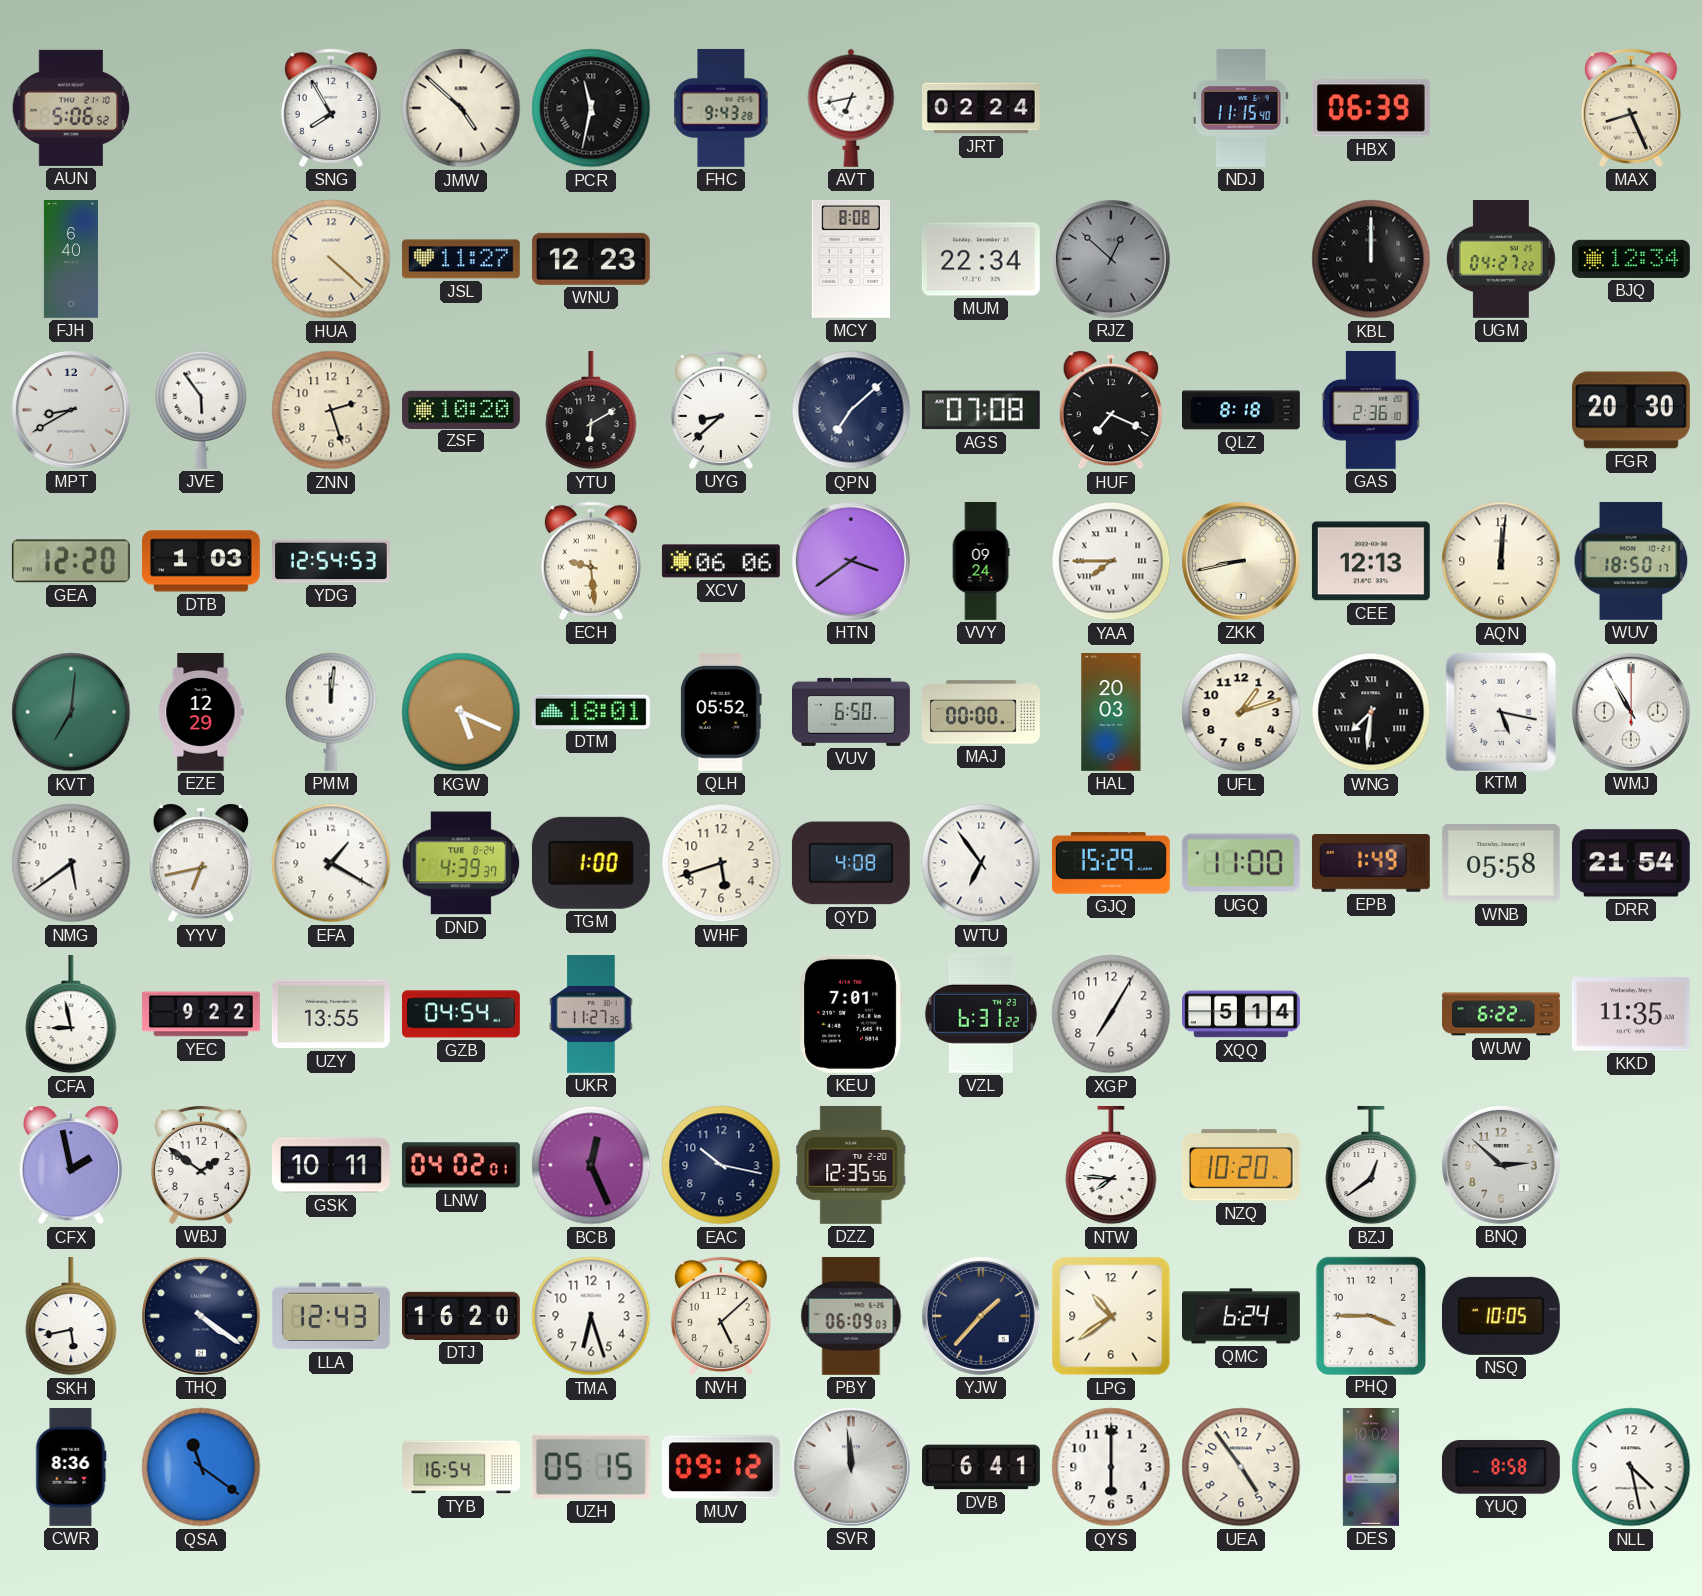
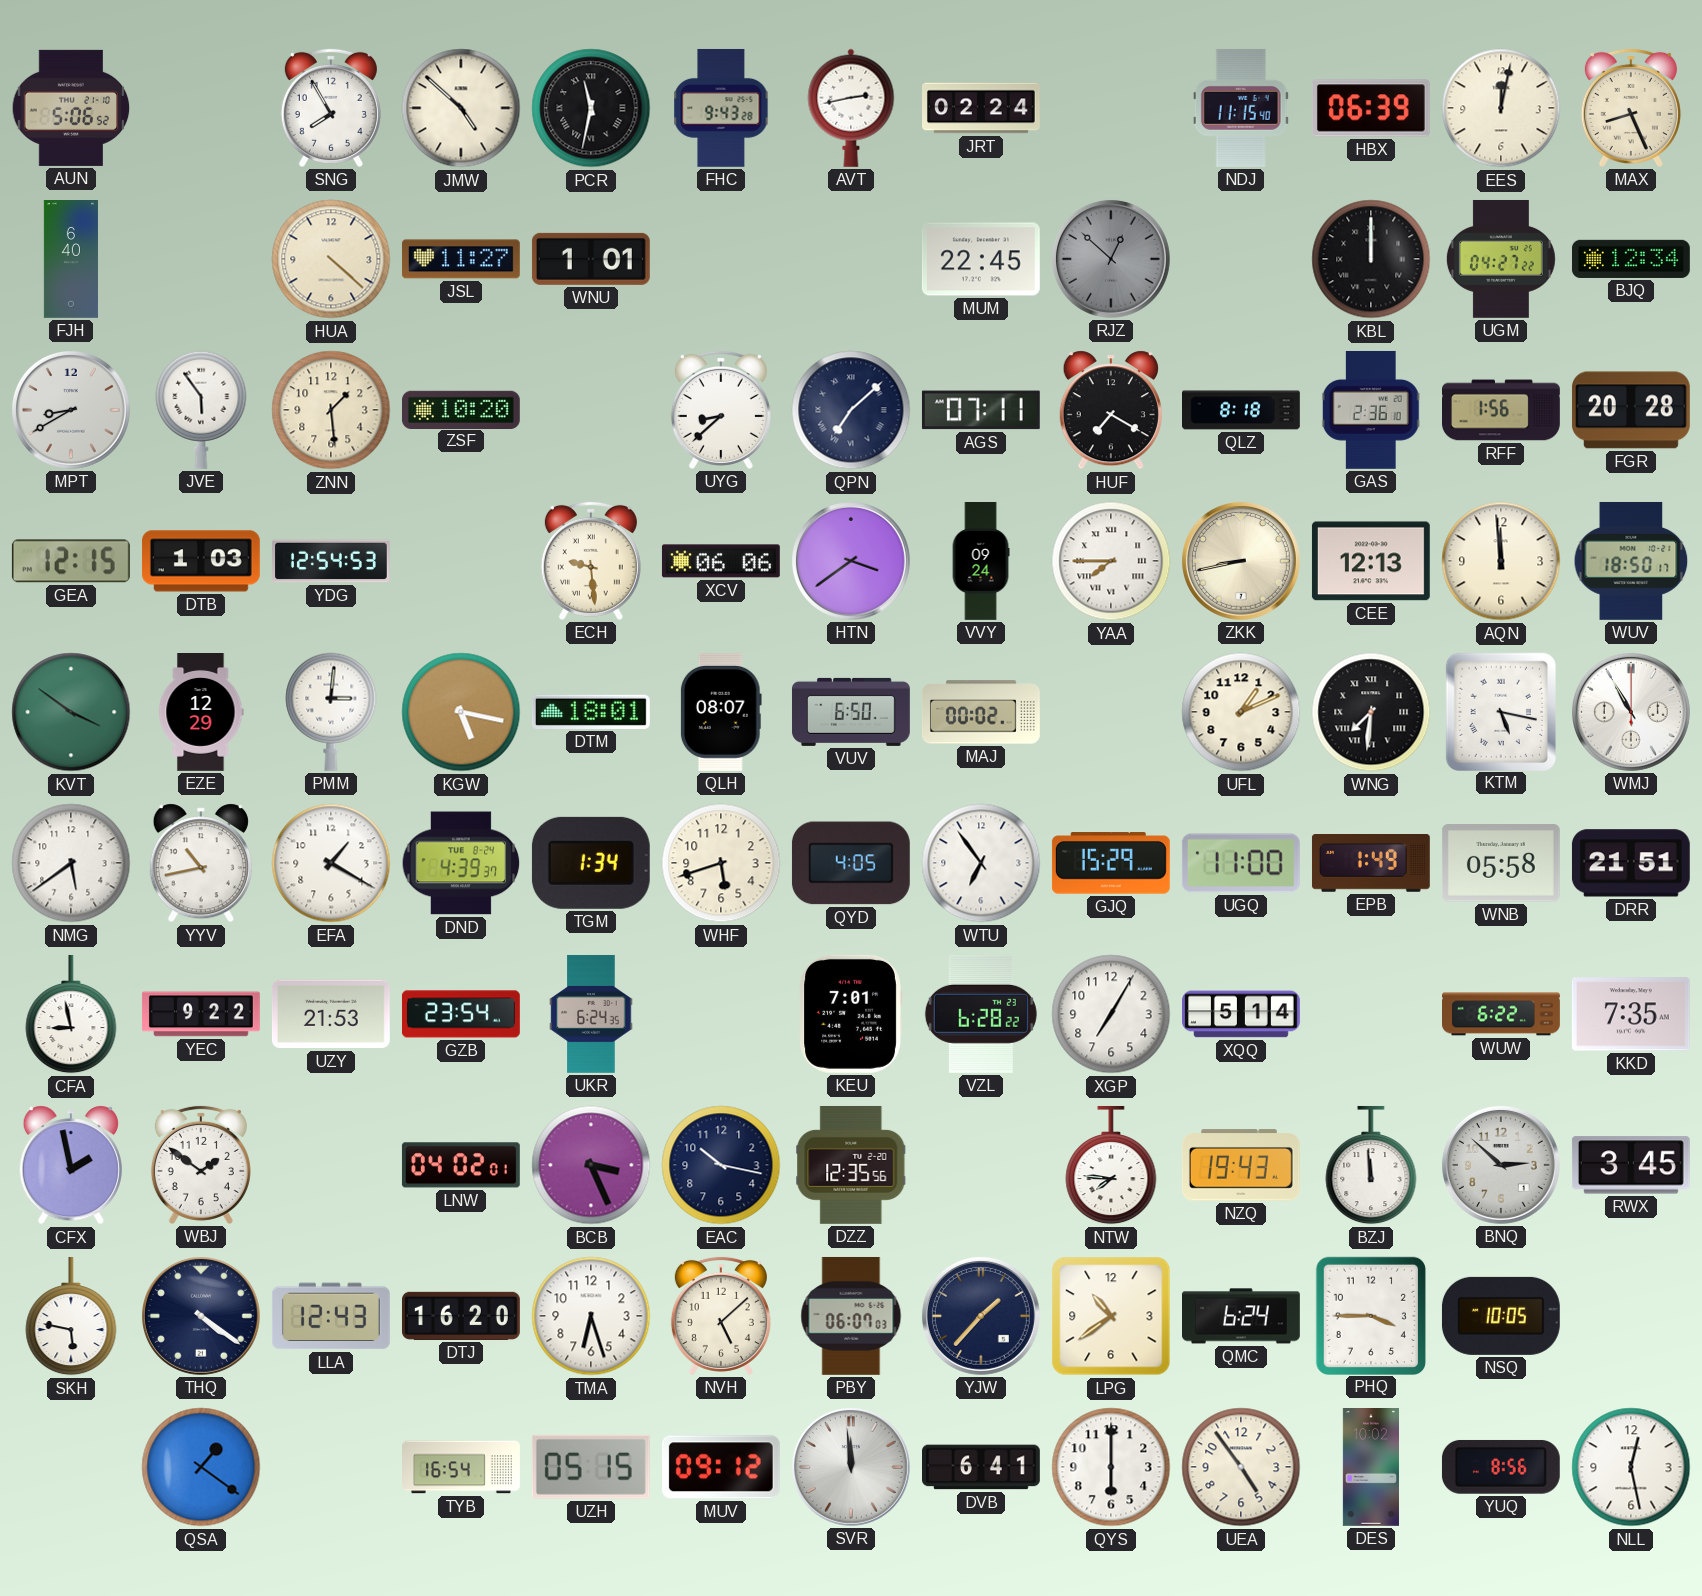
AVT: 6:43 -> 2:43
EES: none -> 12:02
WNU: 12:23 -> 1:01
MCY: 8:08 -> none
MUM: 22:34 -> 22:45
ZNN: 2:27 -> 1:29
YTU: 6:10 -> none
AGS: 07:08 -> 07:11
HUF: 7:19 -> 7:20
RFF: none -> 1:56
FGR: 20:30 -> 20:28
GEA: 12:20 -> 12:15
AQN: 12:01 -> 11:59
KVT: 7:01 -> 3:51
PMM: 12:01 -> 3:01
KGW: 5:19 -> 5:17
QLH: 05:52 -> 08:07
MAJ: 00:00 -> 00:02
HAL: 20:03 -> none
UFL: 1:12 -> 1:11
YYV: 6:43 -> 10:43
TGM: 1:00 -> 1:34
QYD: 4:08 -> 4:05
DRR: 21:54 -> 21:51
UZY: 13:55 -> 21:53
GZB: 04:54 -> 23:54
UKR: 11:27 -> 6:24
VZL: 6:31 -> 6:28
KKD: 11:35 -> 7:35
GSK: 10:11 -> none
BCB: 12:26 -> 3:26
NZQ: 10:20 -> 19:43
BZJ: 12:39 -> 11:59
RWX: none -> 3:45
SKH: 5:43 -> 5:47
PBY: 06:09 -> 06:07
CWR: 8:36 -> none
QSA: 11:21 -> 1:21
YUQ: 8:58 -> 8:56
NLL: 4:28 -> 12:28
